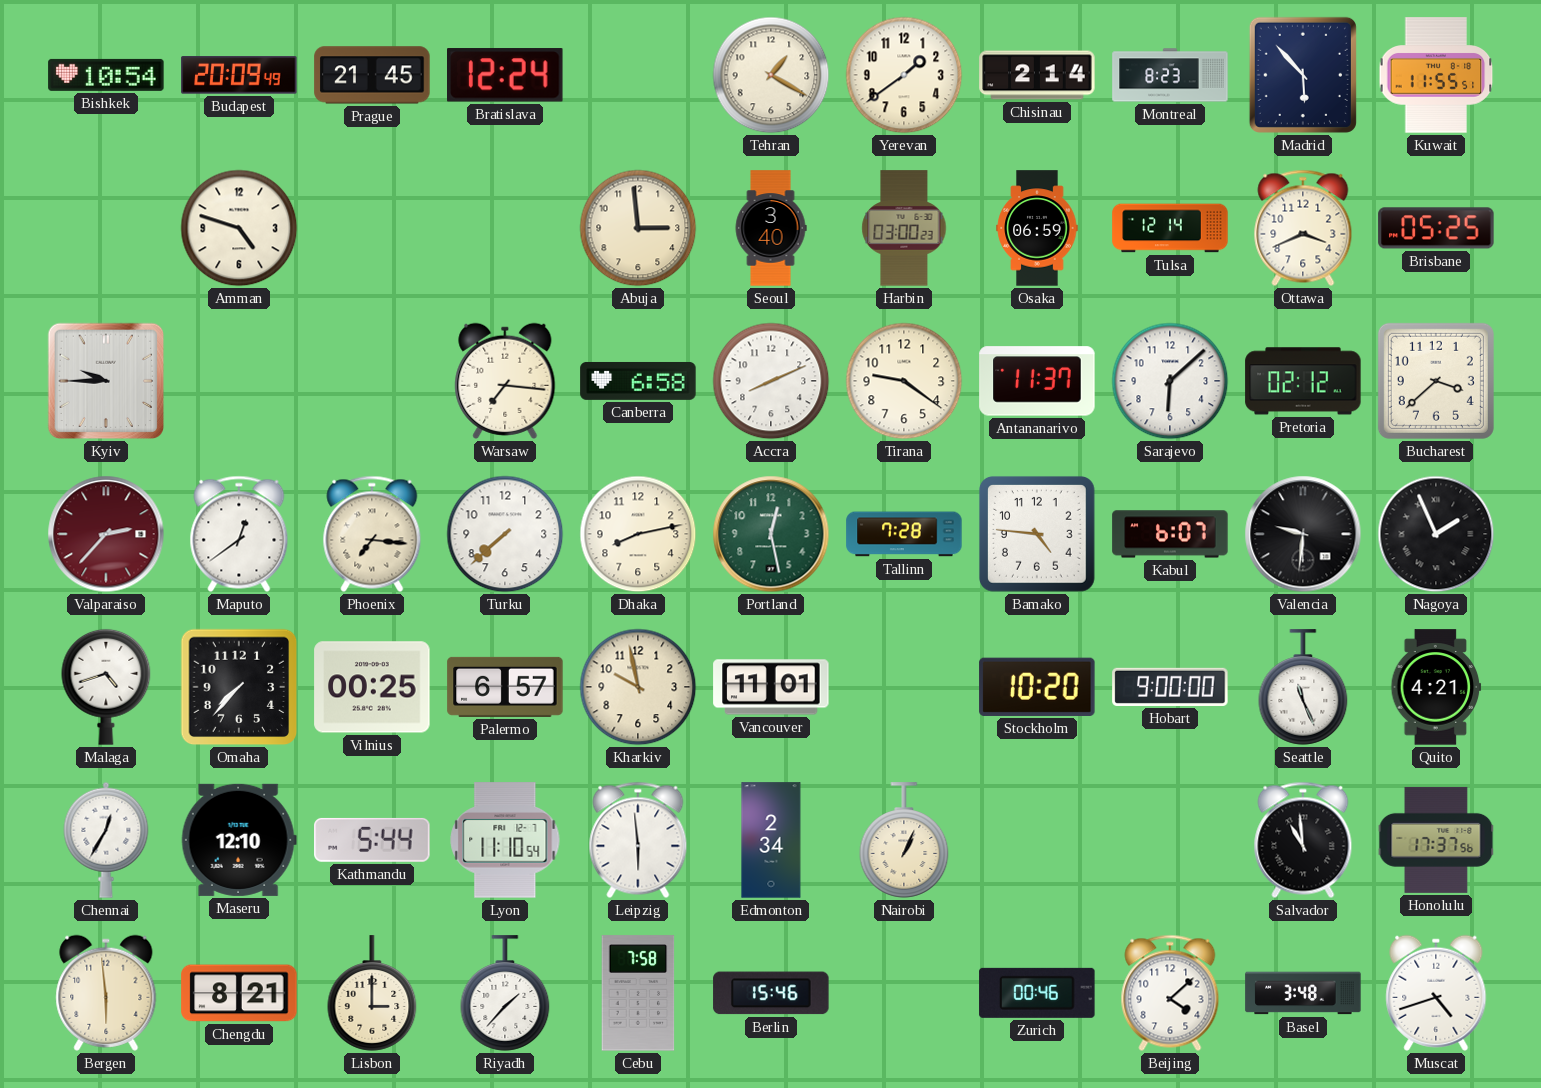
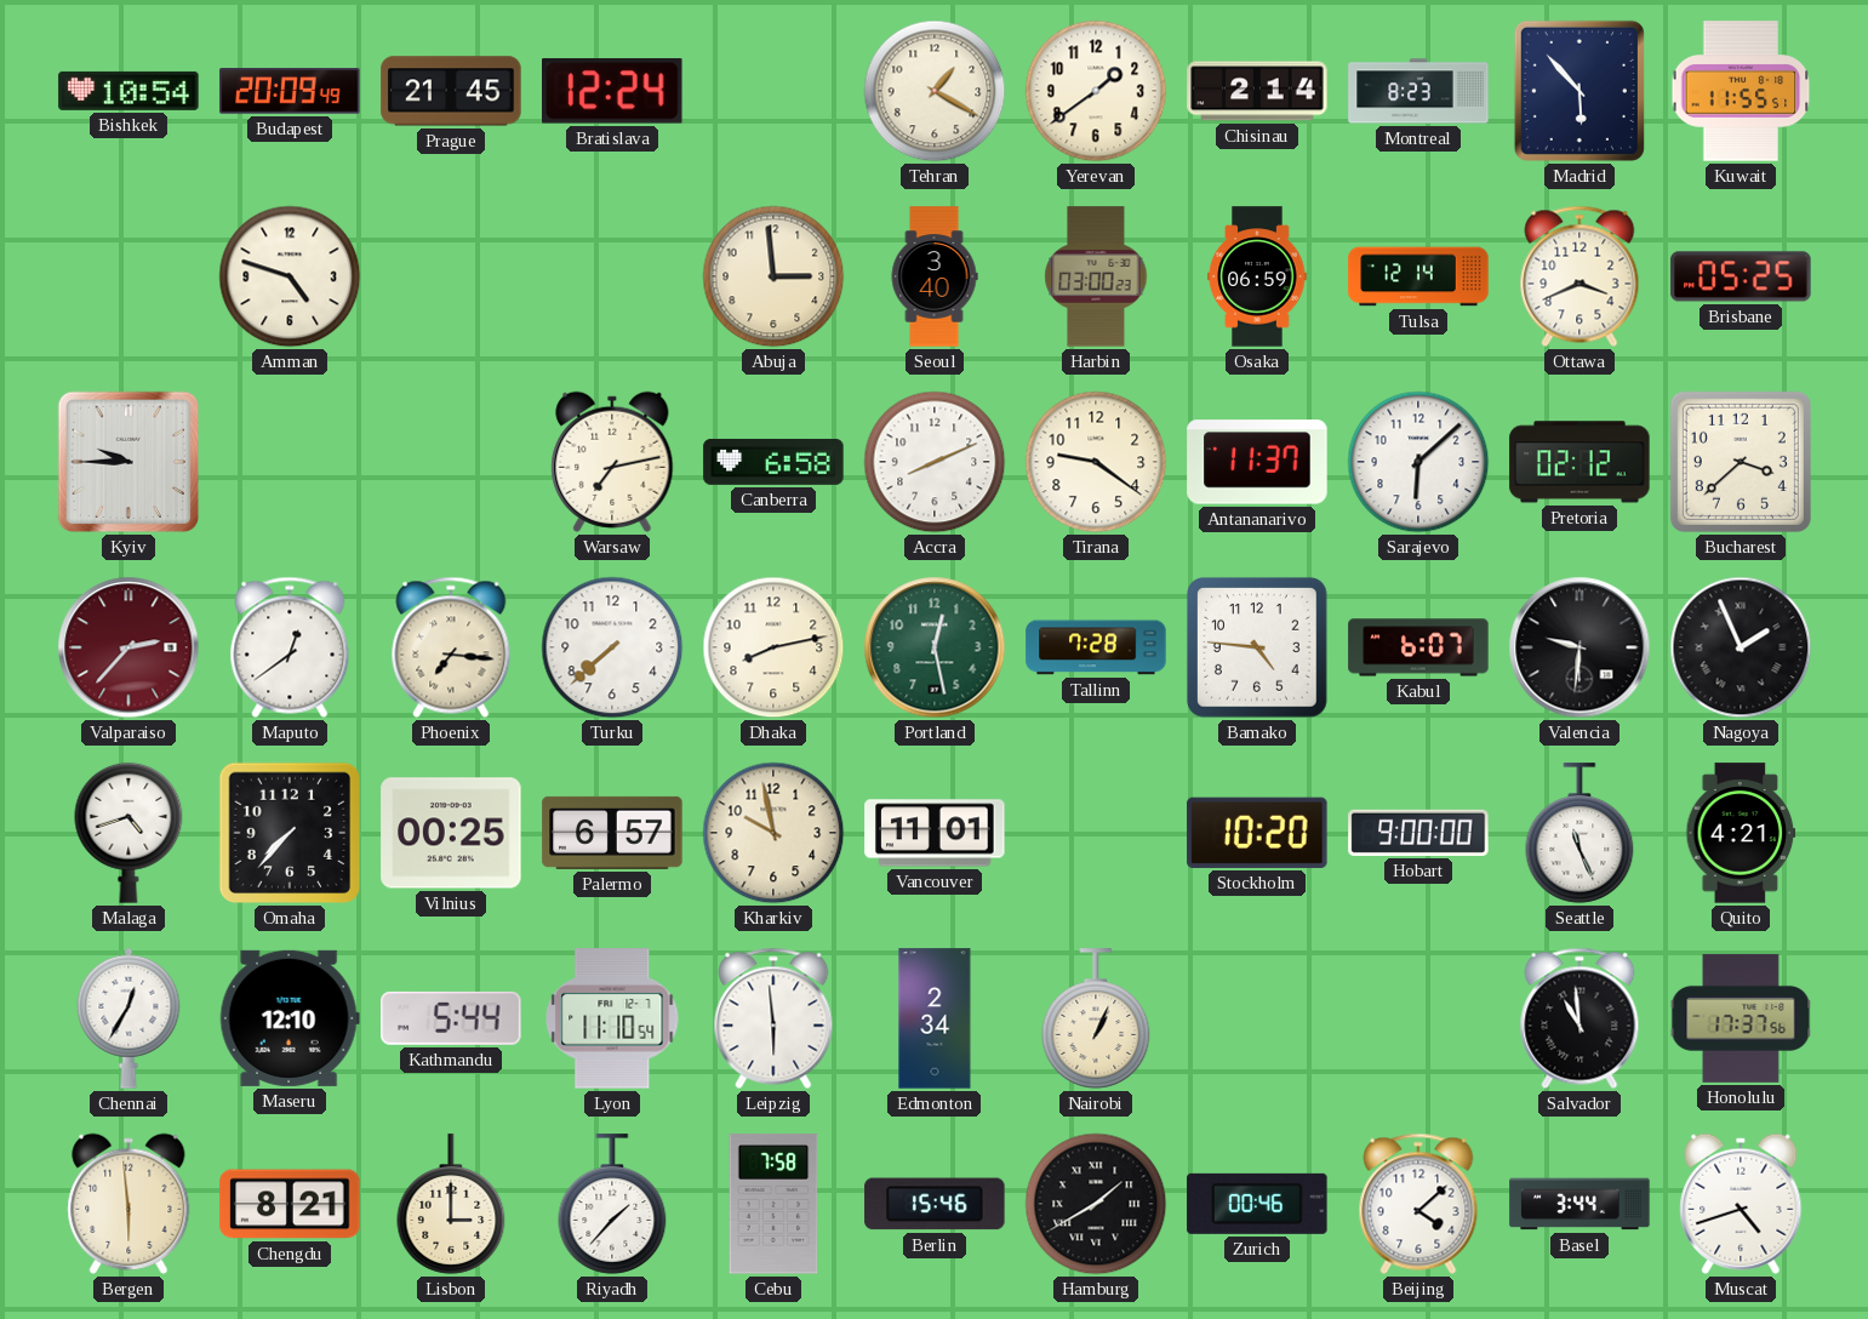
Warsaw: 7:16 -> 7:13
Hamburg: none -> 1:40
Basel: 3:48 -> 3:44
